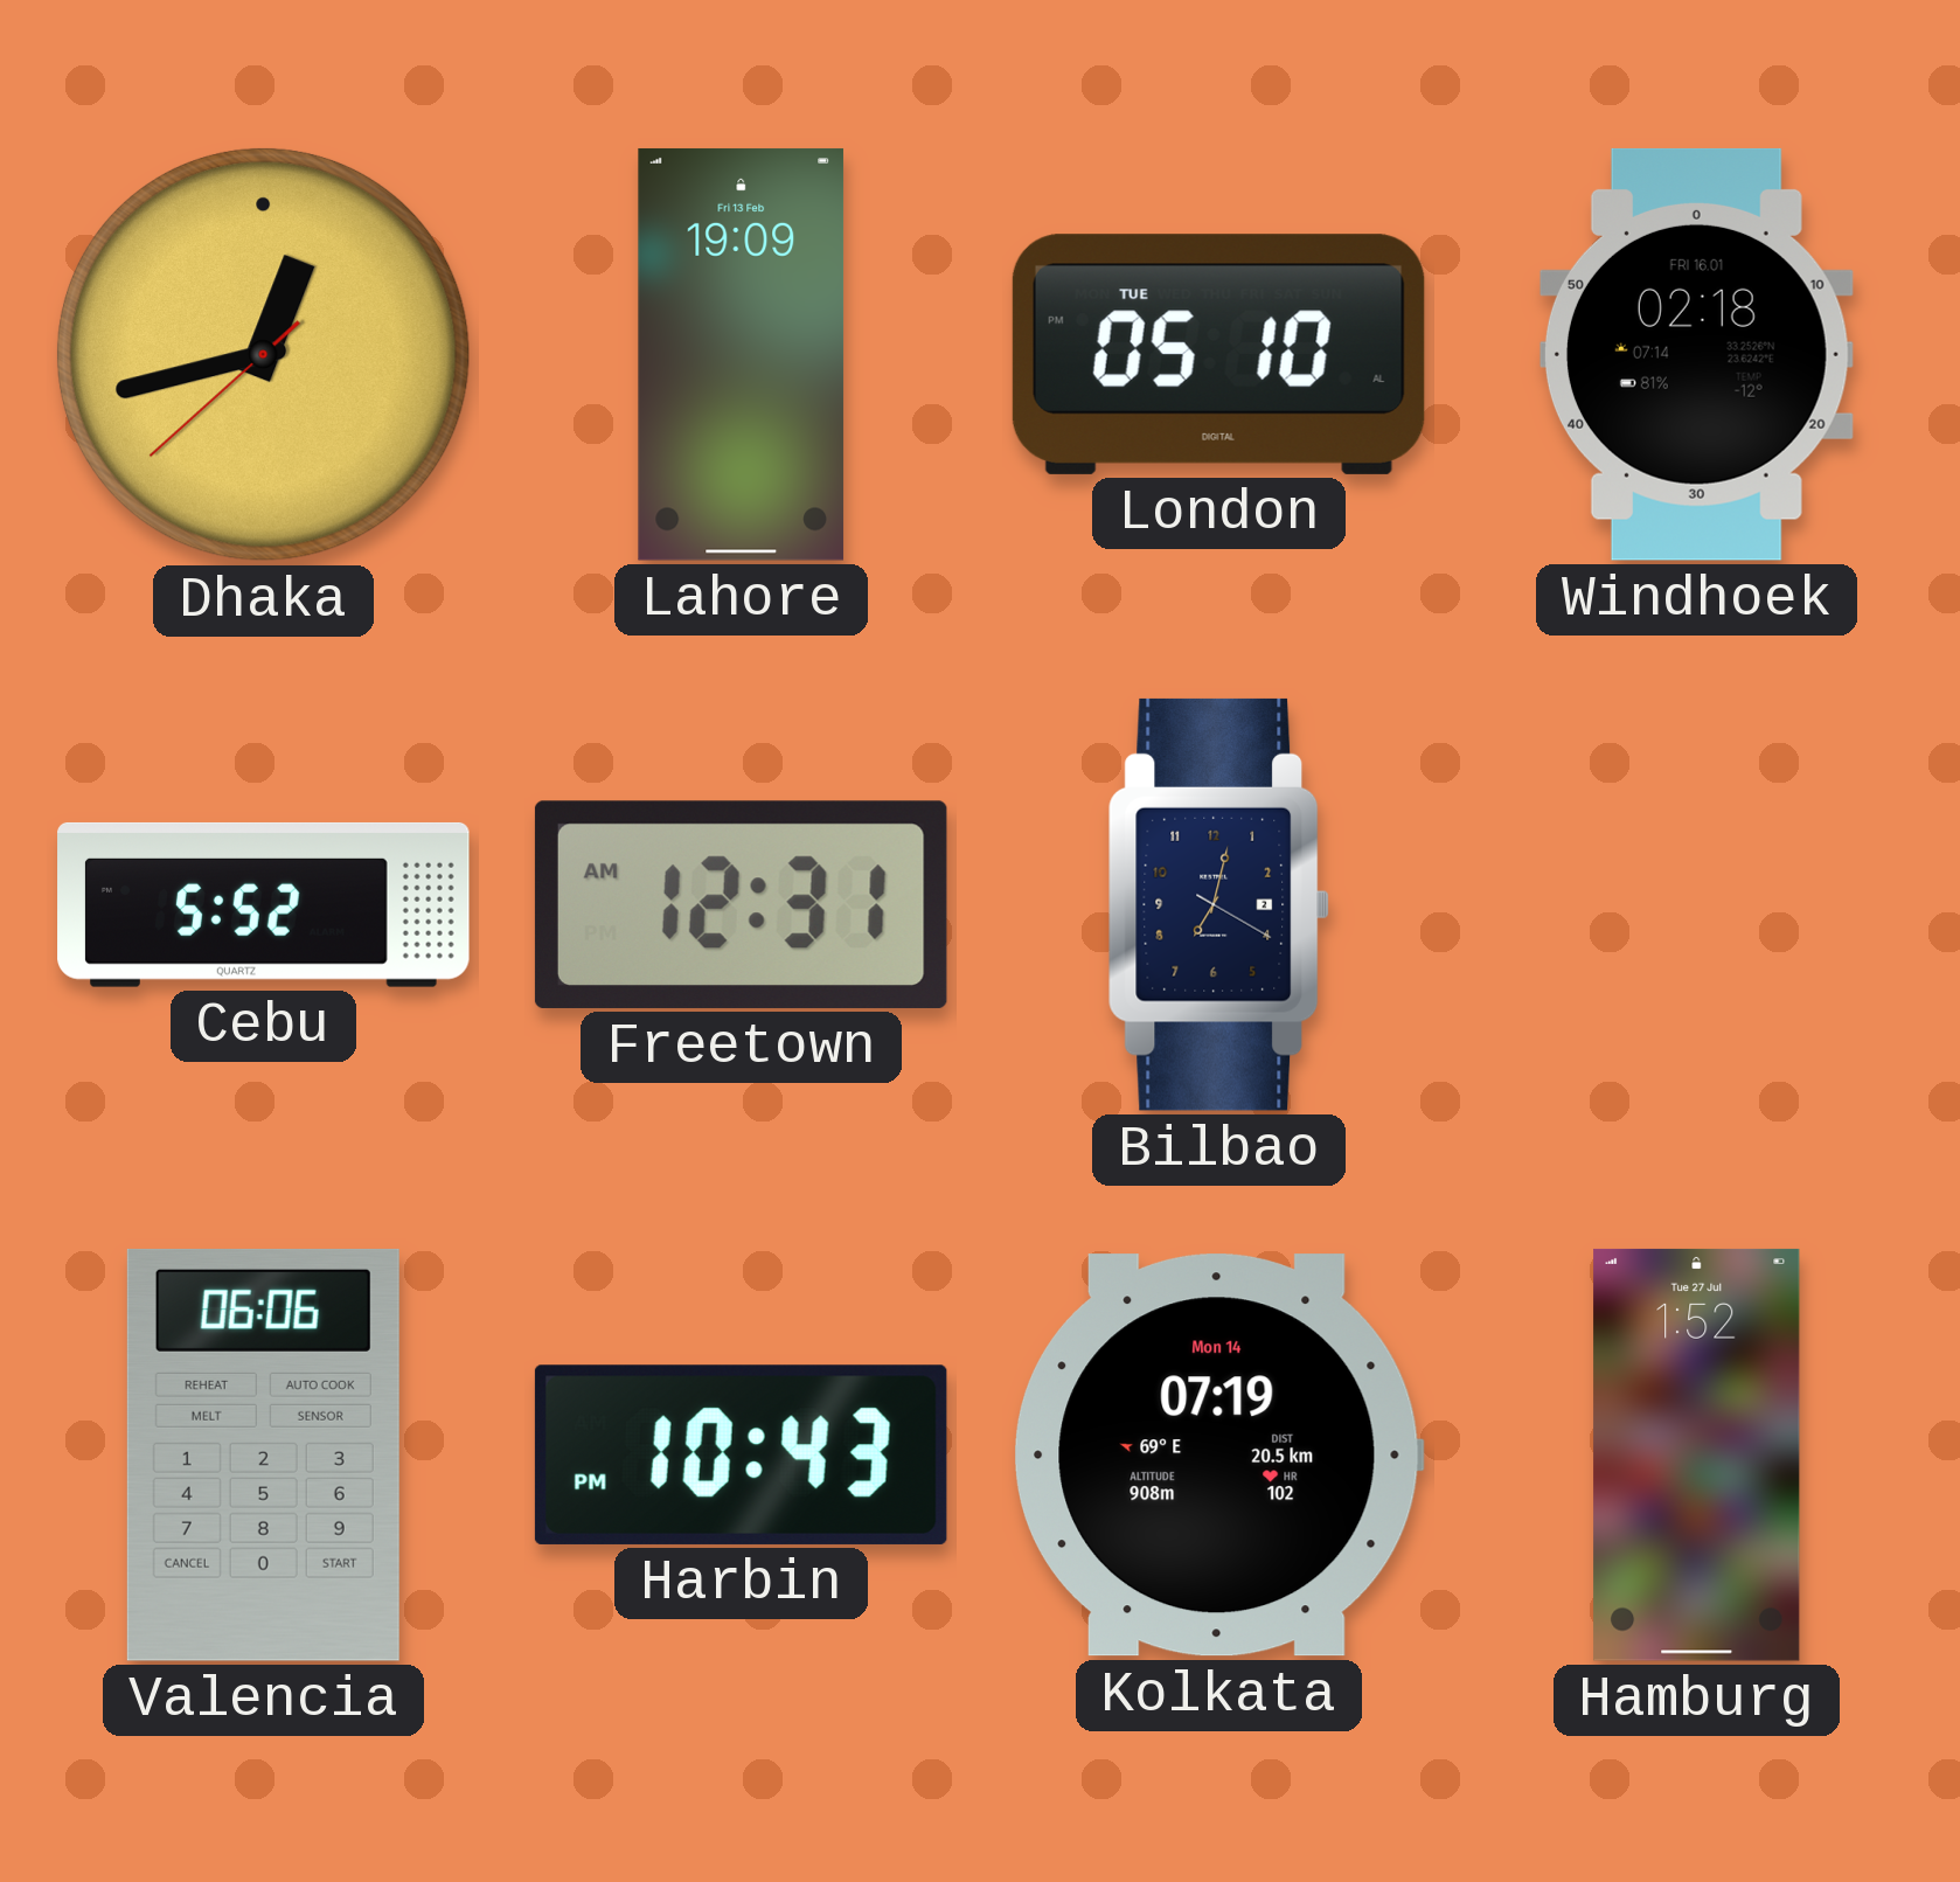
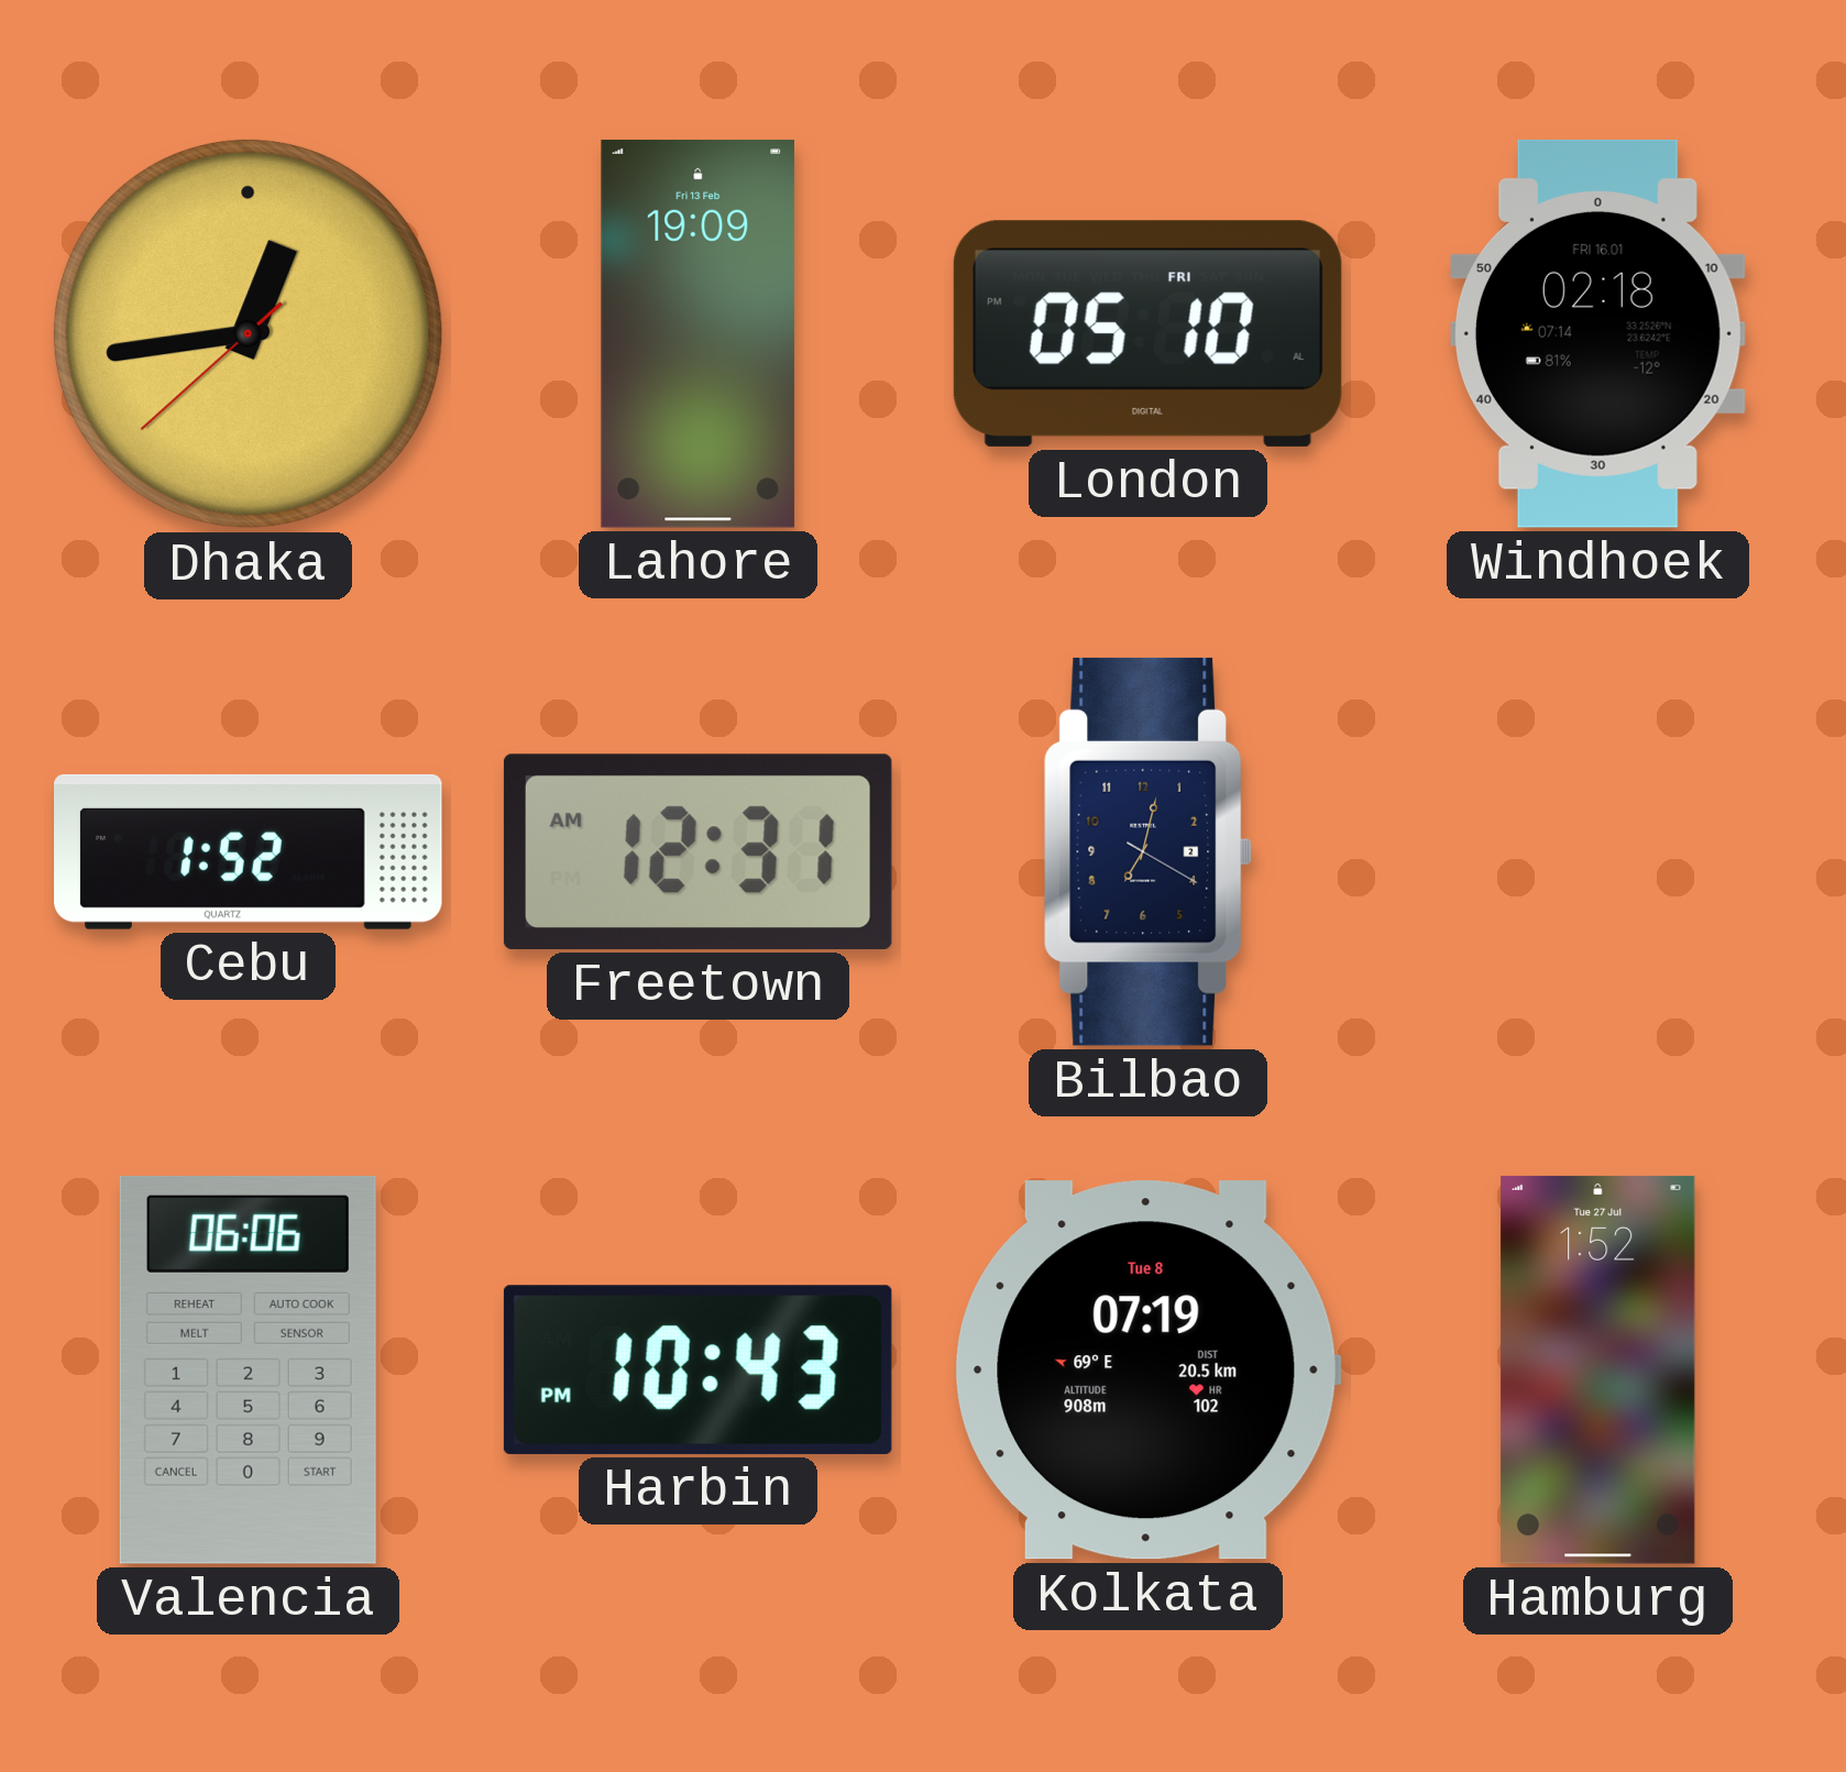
Dhaka: 12:42 -> 12:43
London date: TUE -> FRI
Cebu: 5:52 -> 1:52
Kolkata date: Mon 14 -> Tue 8
